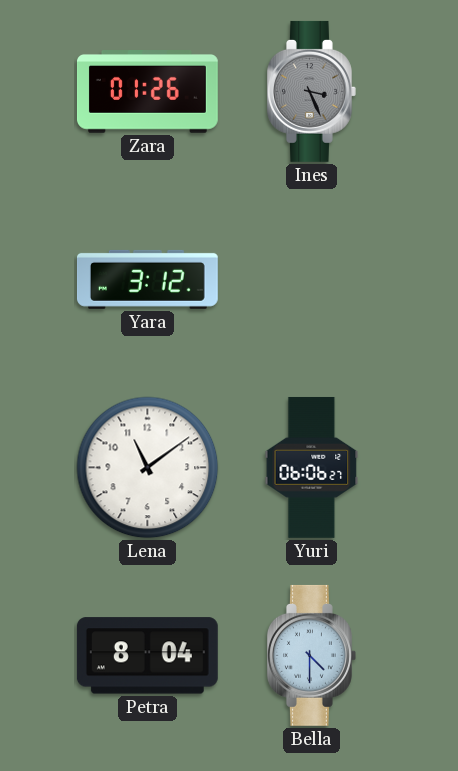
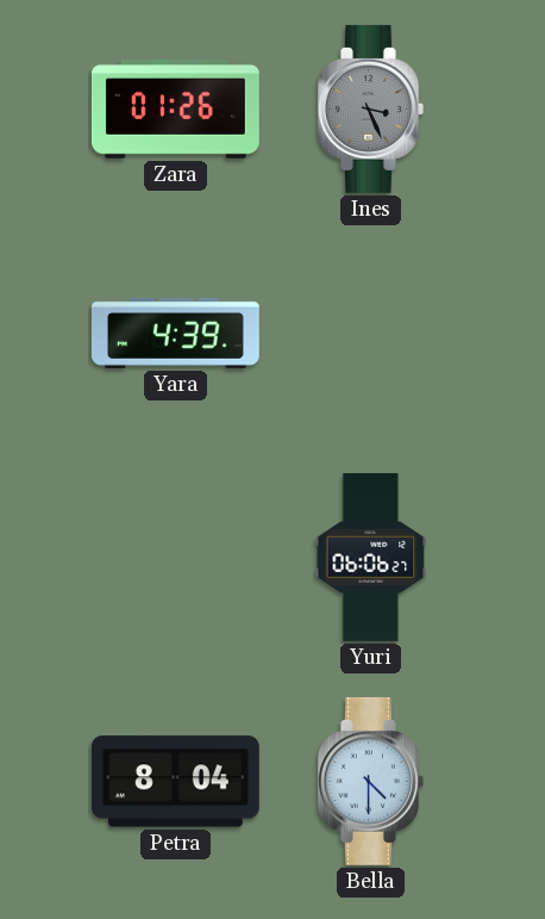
Yara: 3:12 -> 4:39
Lena: 11:09 -> none
